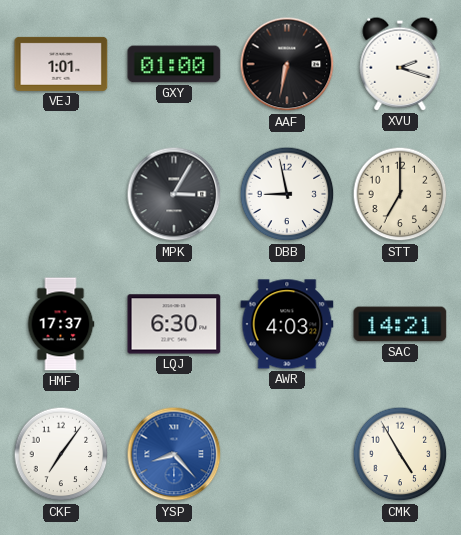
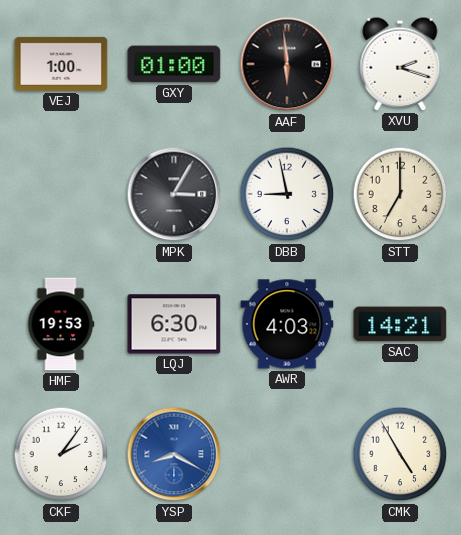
VEJ: 1:01 -> 1:00
AAF: 6:32 -> 5:59
HMF: 17:37 -> 19:53
CKF: 7:06 -> 2:06
YSP: 8:23 -> 8:20
